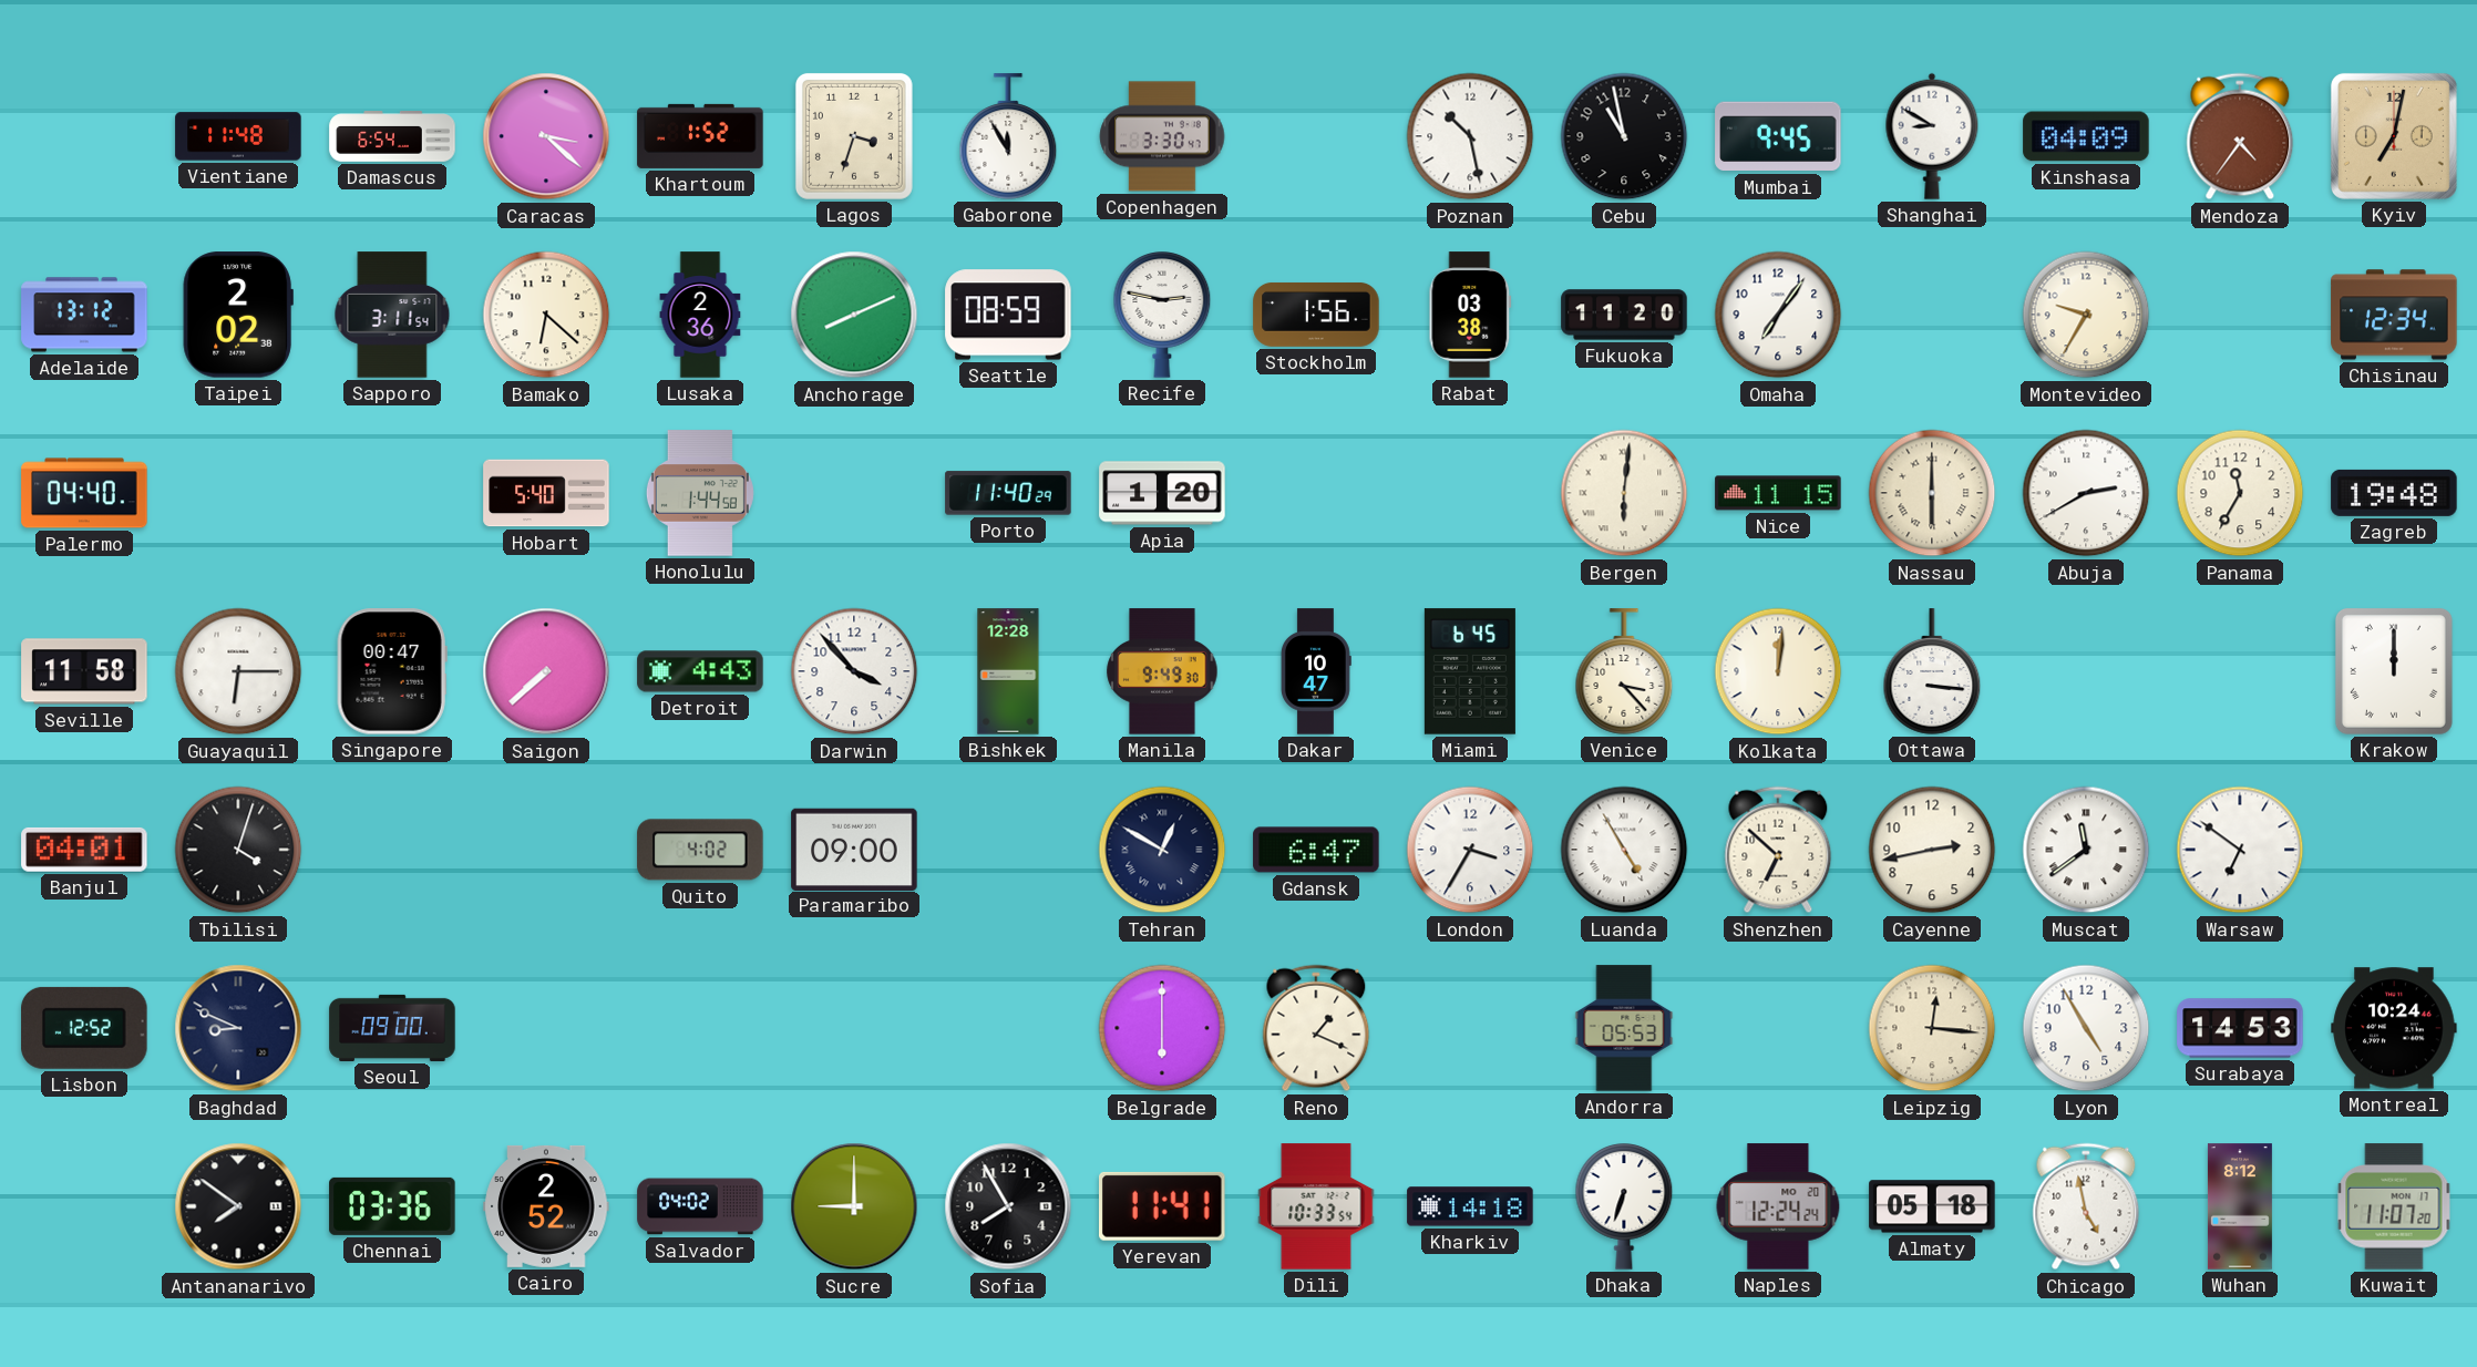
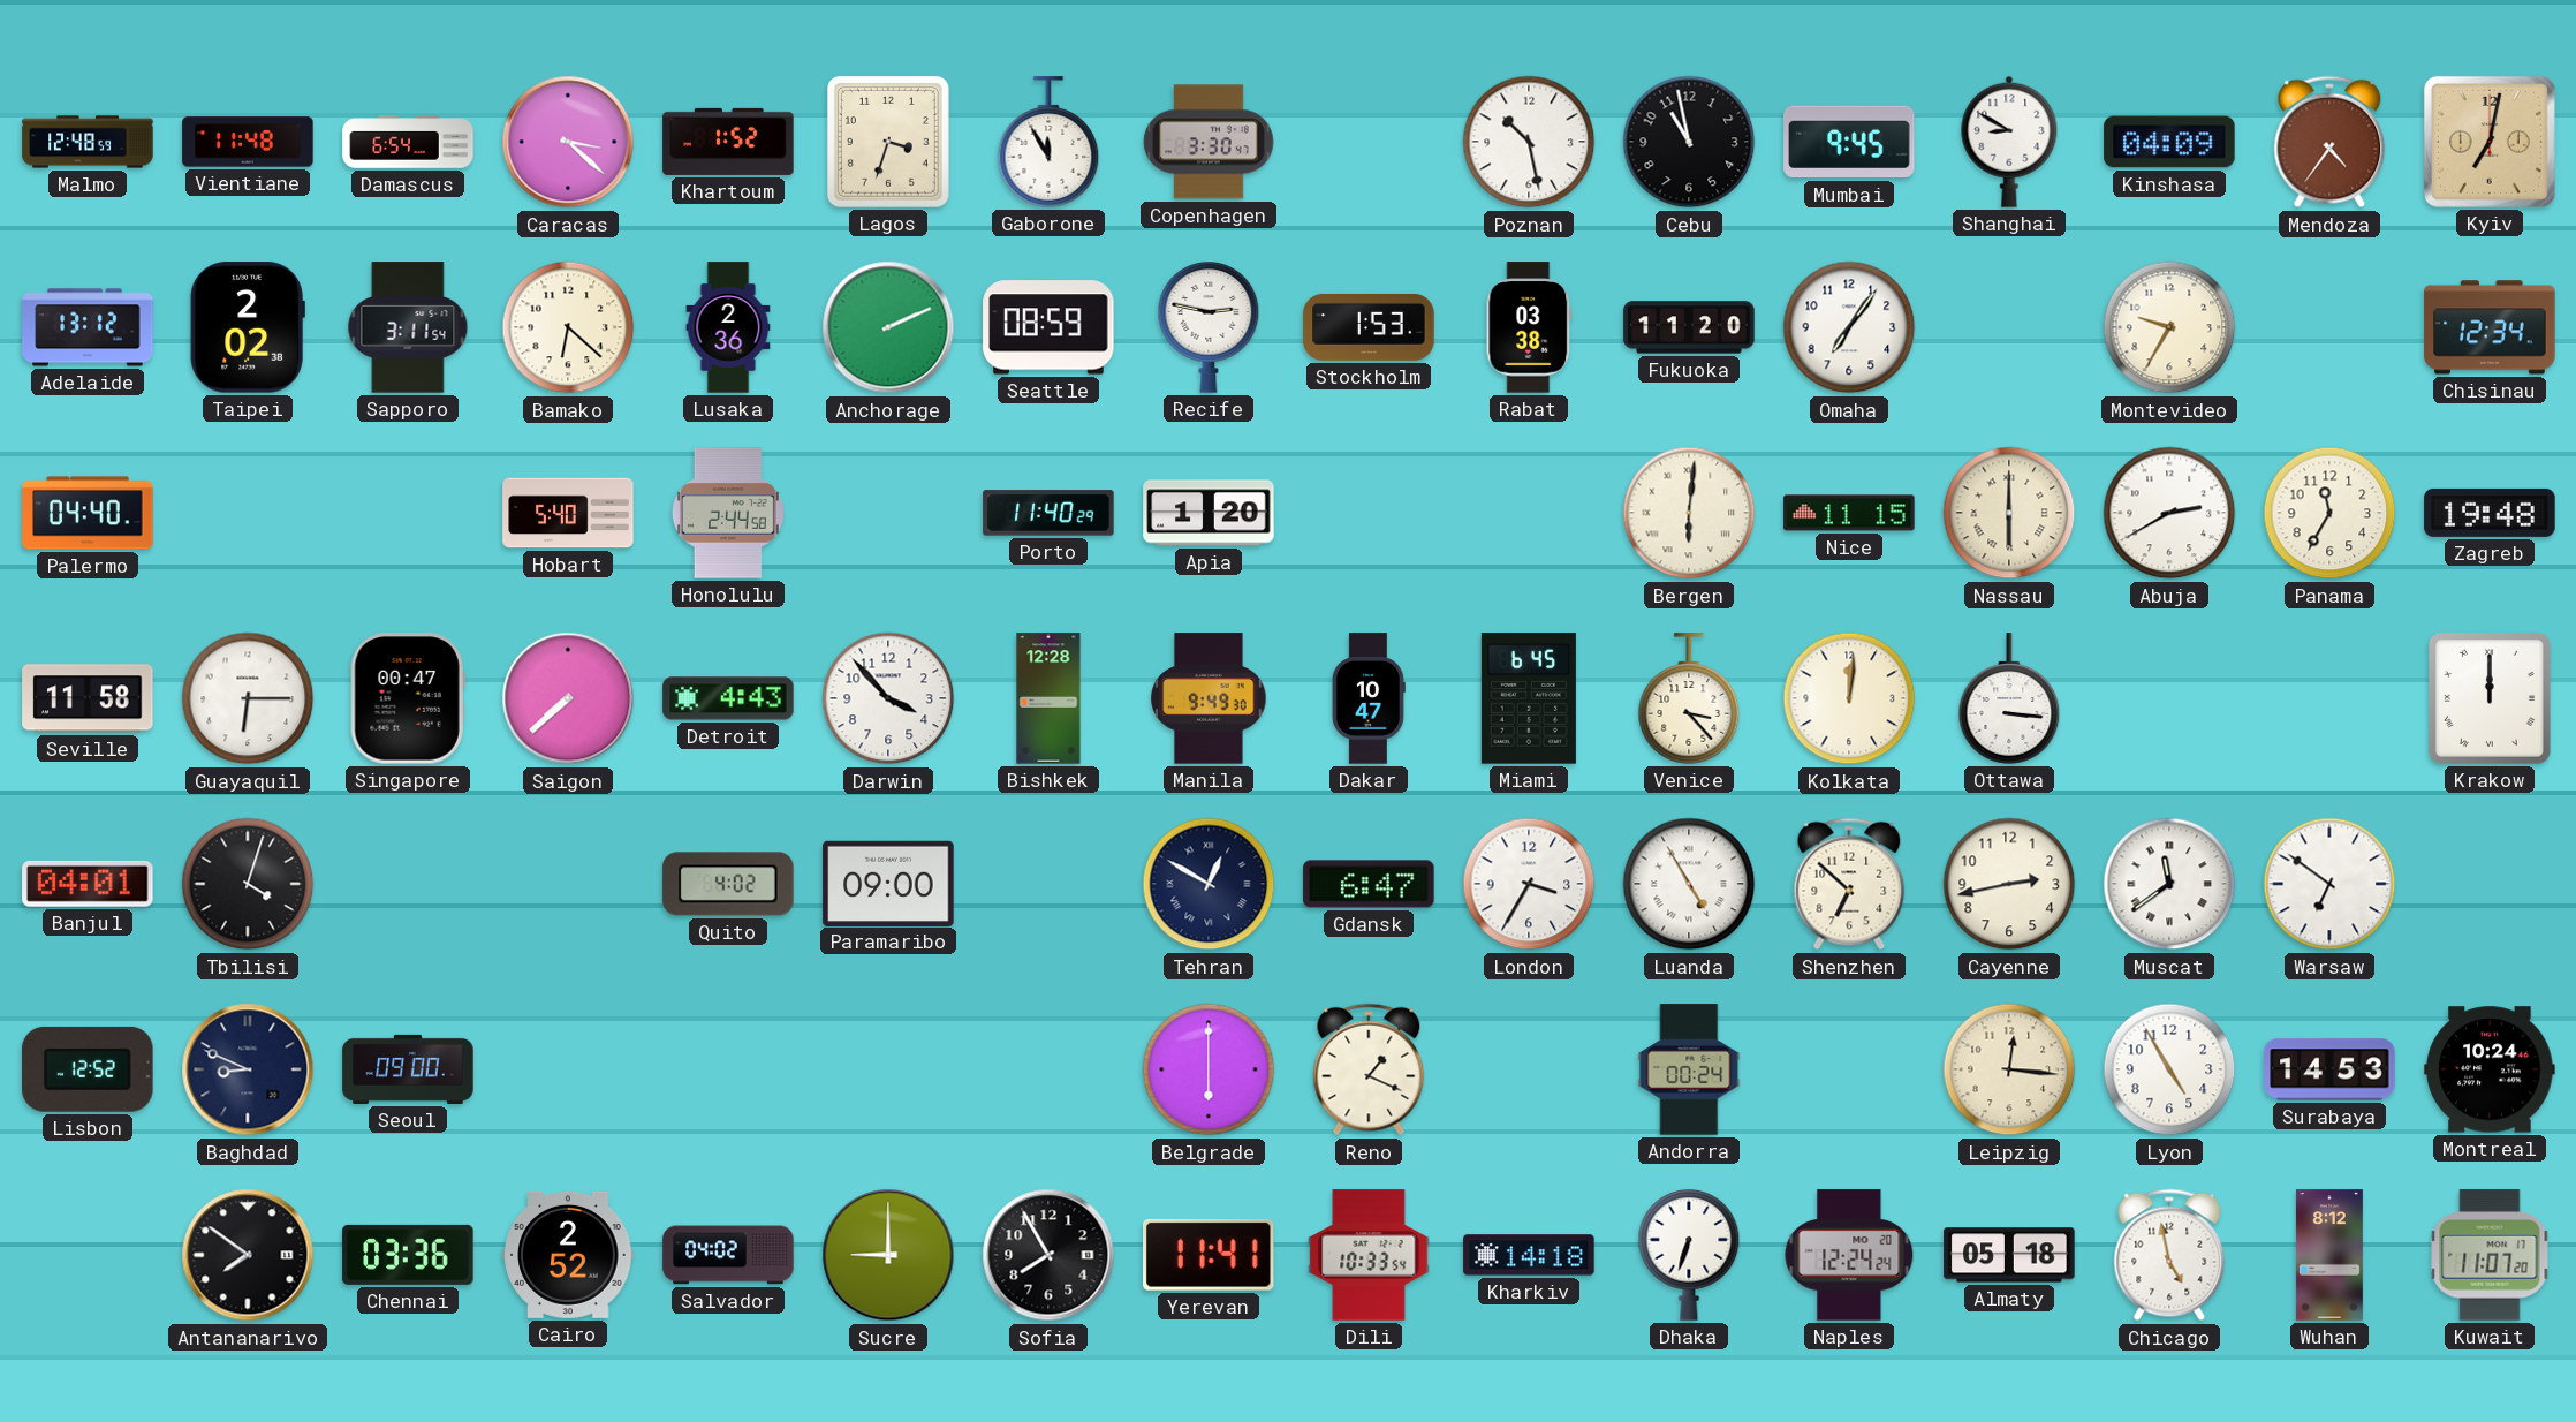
Malmo: none -> 12:48
Anchorage: 8:11 -> 2:11
Stockholm: 1:56 -> 1:53
Honolulu: 1:44 -> 2:44
Andorra: 05:53 -> 00:24
